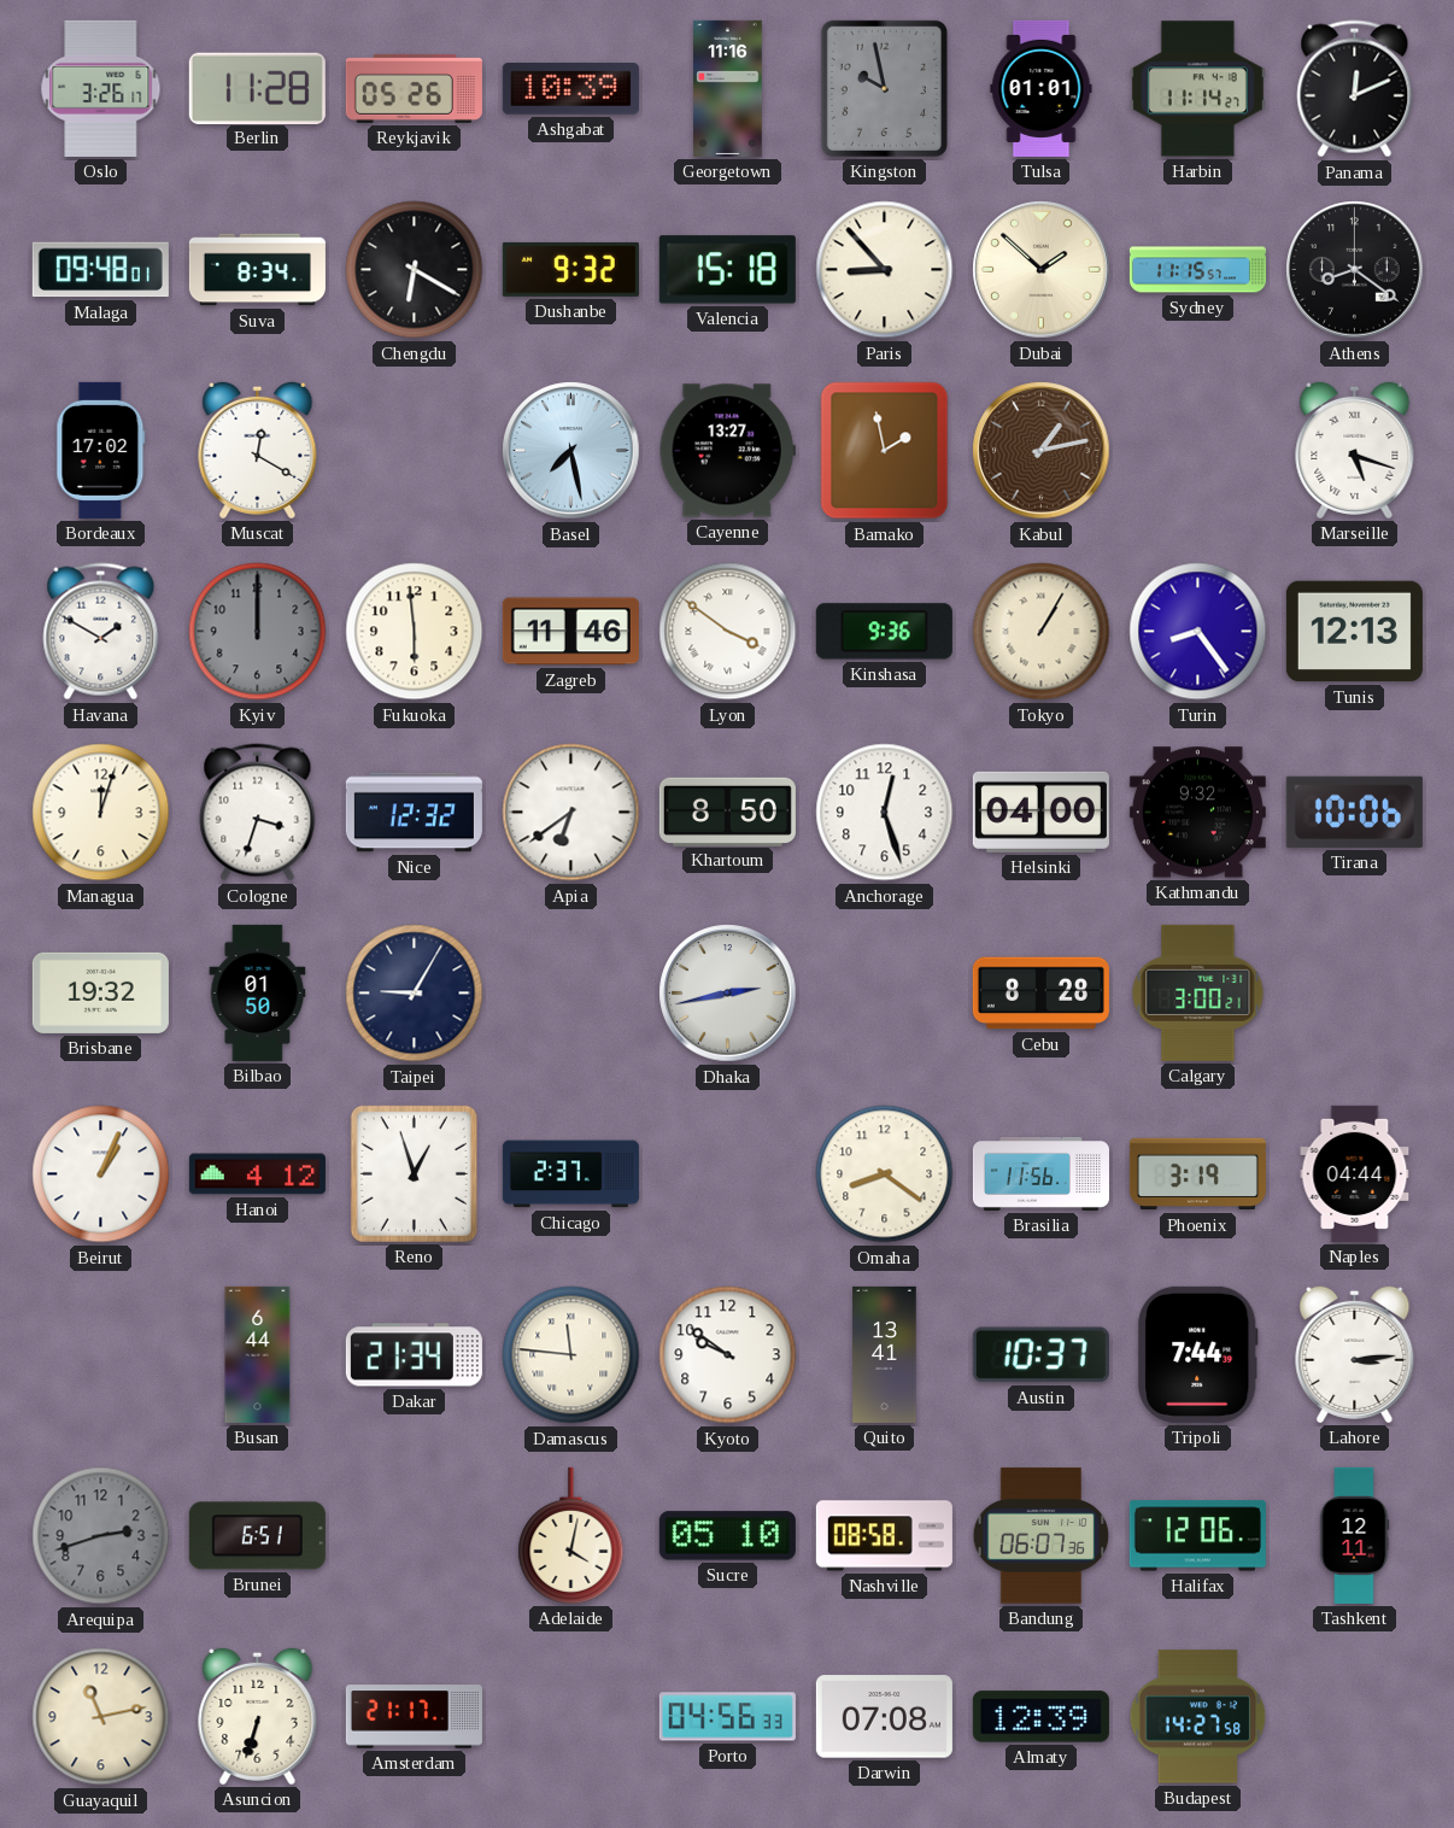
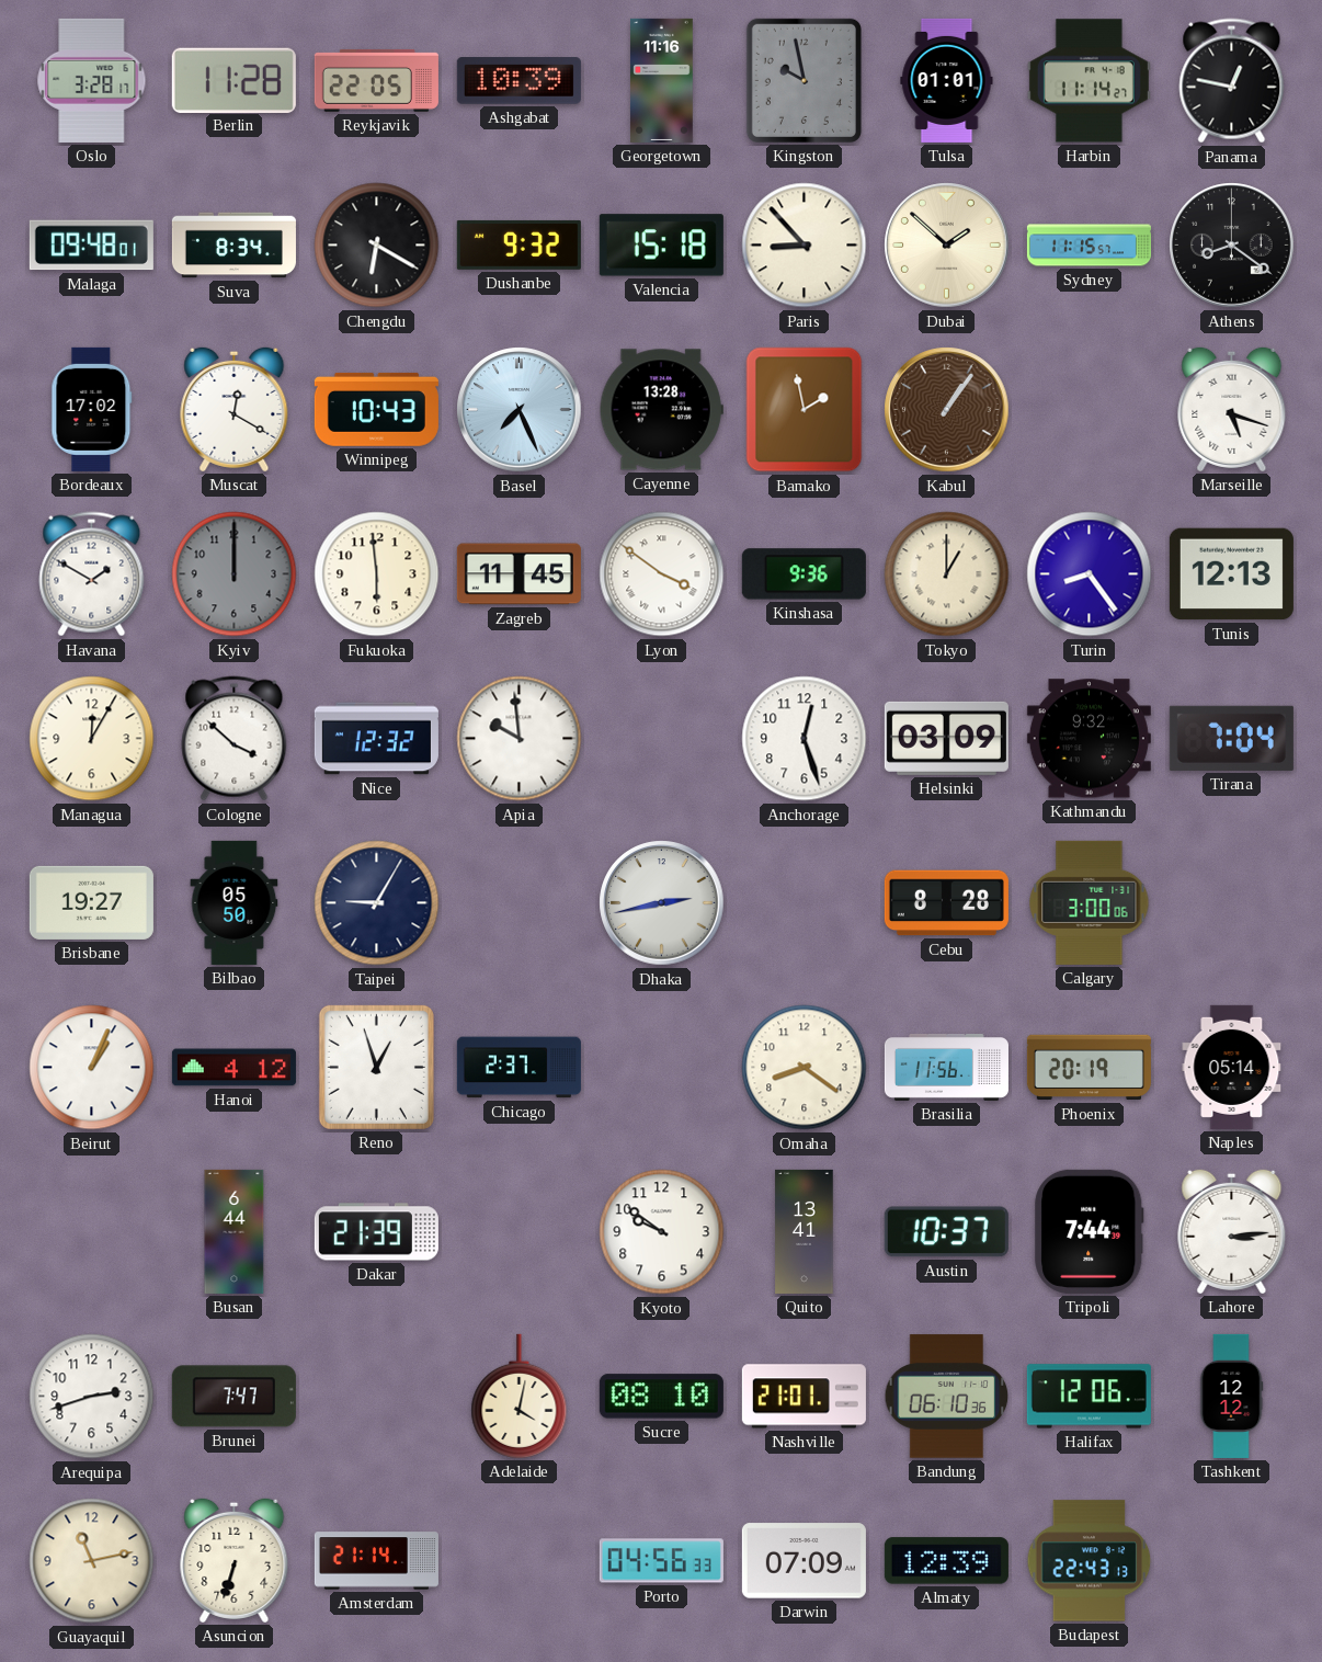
Oslo: 3:26 -> 3:28
Reykjavik: 05:26 -> 22:05
Panama: 12:11 -> 12:47
Winnipeg: none -> 10:43
Basel: 7:28 -> 7:26
Cayenne: 13:27 -> 13:28
Kabul: 1:13 -> 1:06
Zagreb: 11:46 -> 11:45
Tokyo: 1:05 -> 1:00
Managua: 12:03 -> 12:05
Cologne: 3:33 -> 3:52
Apia: 6:39 -> 9:59
Khartoum: 8:50 -> none
Helsinki: 04:00 -> 03:09
Tirana: 10:06 -> 7:04
Brisbane: 19:32 -> 19:27
Bilbao: 01:50 -> 05:50
Calgary: 3:00:21 -> 3:00:06
Phoenix: 3:19 -> 20:19
Naples: 04:44 -> 05:14
Dakar: 21:34 -> 21:39
Damascus: 11:46 -> none
Arequipa dial: grey -> white
Brunei: 6:51 -> 7:47
Sucre: 05:10 -> 08:10
Nashville: 08:58 -> 21:01
Bandung: 06:07 -> 06:10
Tashkent: 12:11 -> 12:12
Amsterdam: 21:17 -> 21:14
Darwin: 07:08 -> 07:09
Budapest: 14:27 -> 22:43
